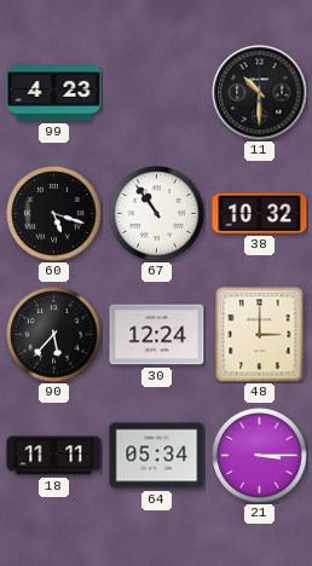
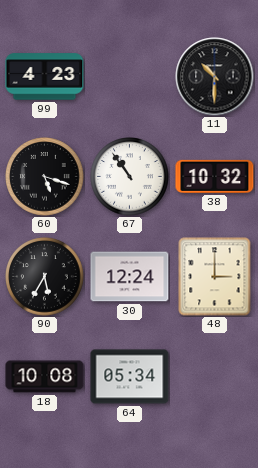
90: 5:37 -> 5:35
18: 11:11 -> 10:08
21: 3:15 -> none
